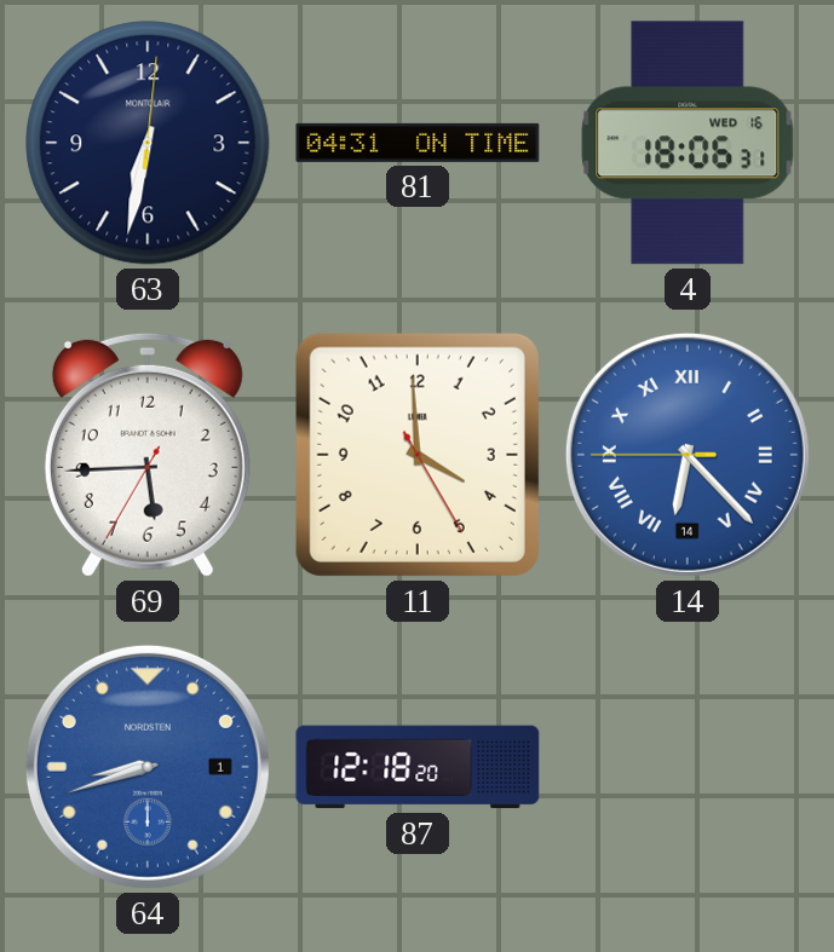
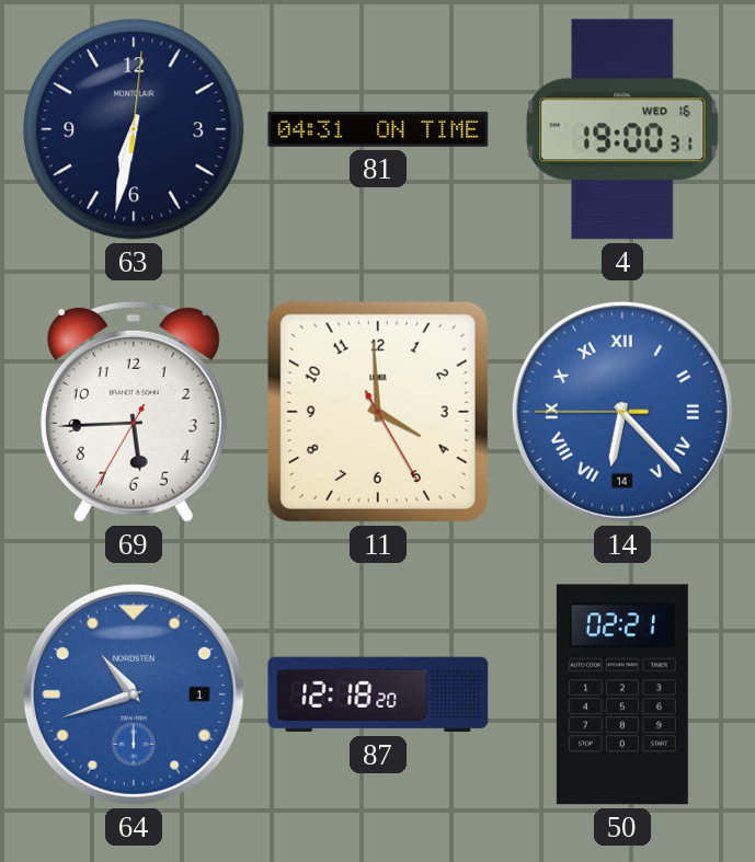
4: 18:06 -> 19:00
64: 8:42 -> 10:42
50: none -> 02:21
